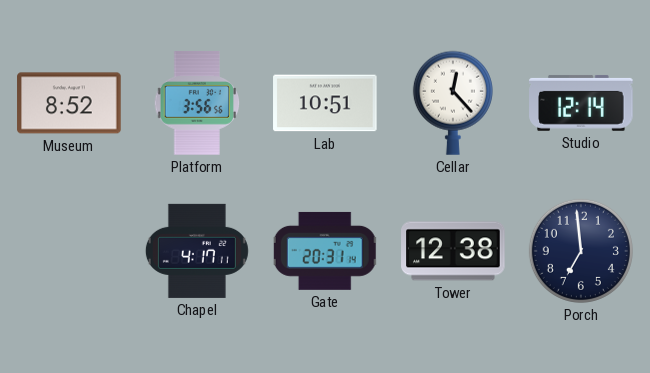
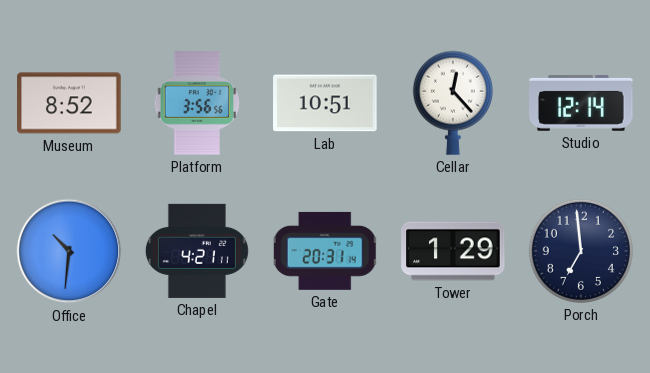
Office: none -> 10:31
Chapel: 4:17 -> 4:21
Tower: 12:38 -> 1:29
